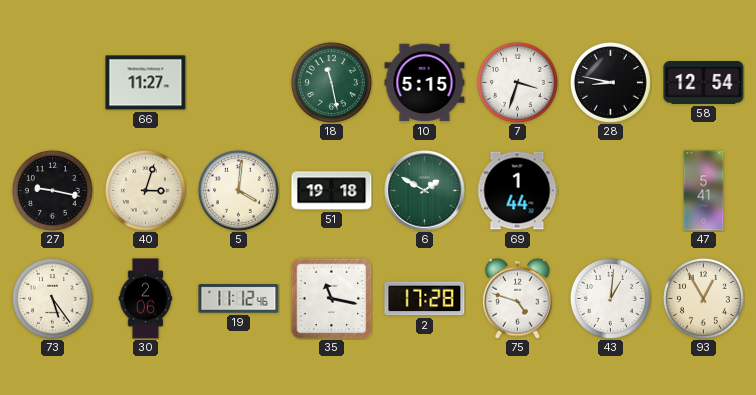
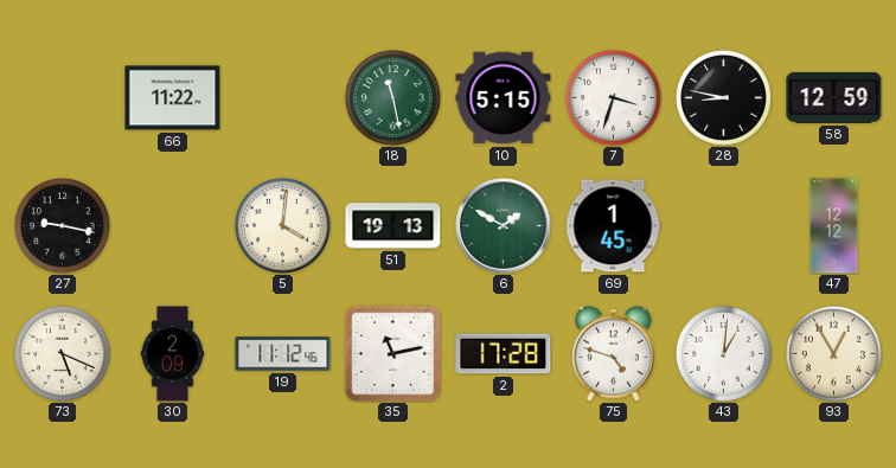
66: 11:27 -> 11:22
58: 12:54 -> 12:59
40: 3:03 -> none
51: 19:18 -> 19:13
69: 1:44 -> 1:45
47: 5:41 -> 12:12
73: 5:24 -> 5:19
30: 2:06 -> 2:09
35: 11:17 -> 11:13
